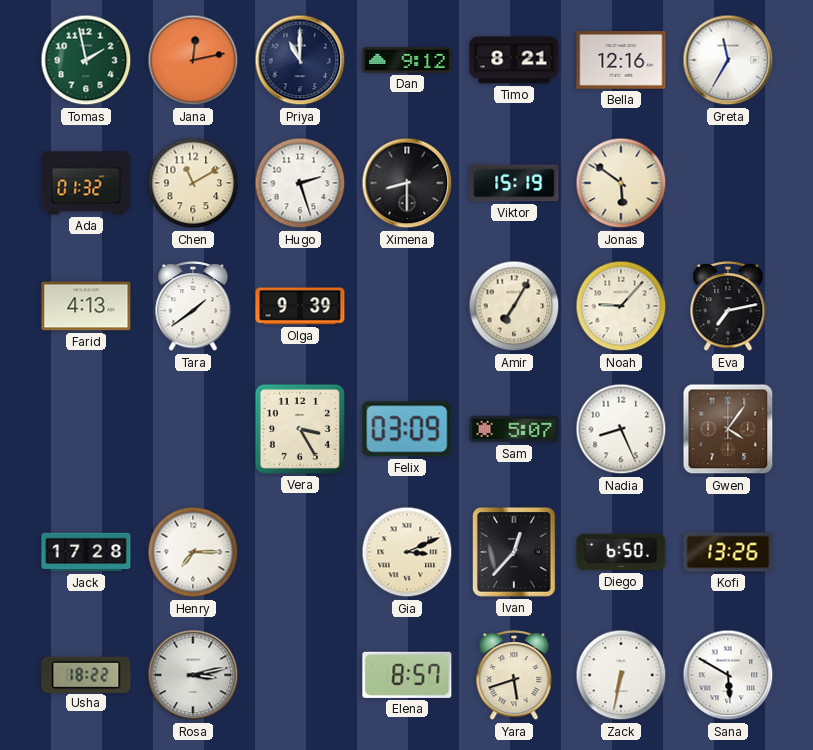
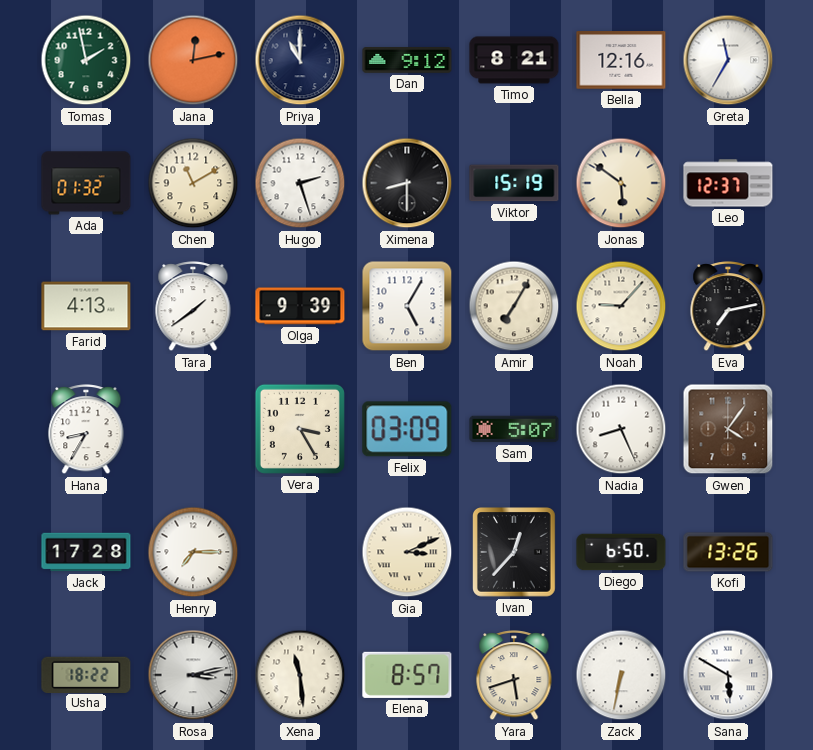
Leo: none -> 12:37
Ben: none -> 5:05
Hana: none -> 8:35
Xena: none -> 11:29
